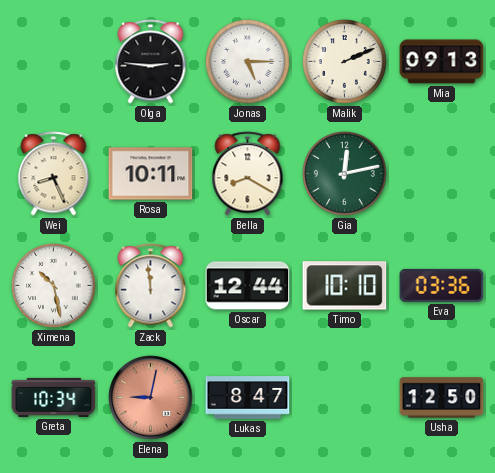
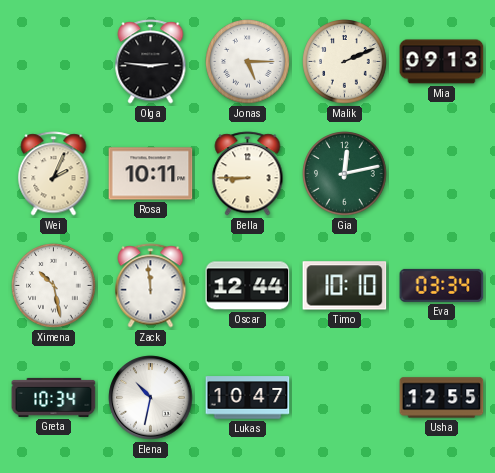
Wei: 8:26 -> 2:04
Bella: 8:20 -> 8:45
Eva: 03:36 -> 03:34
Elena: 9:02 -> 10:32
Elena dial: salmon -> white
Lukas: 8:47 -> 10:47
Usha: 12:50 -> 12:55
